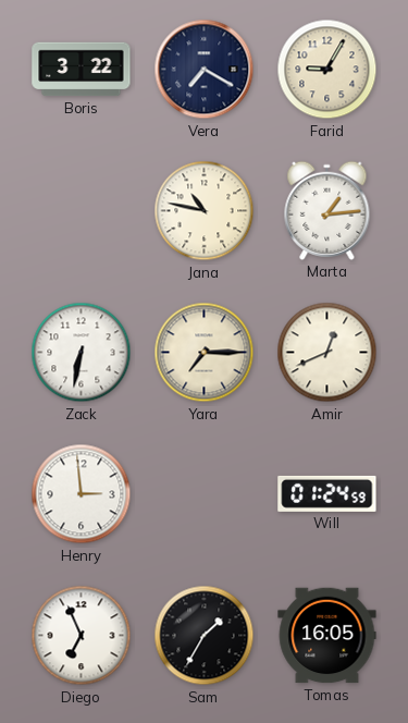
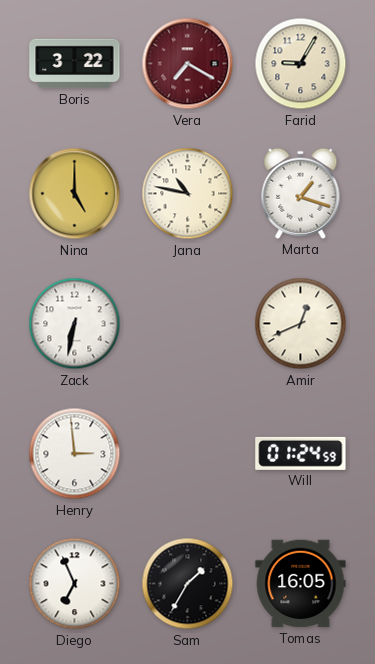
Vera dial: navy -> burgundy
Nina: none -> 5:00
Marta: 1:14 -> 1:18
Yara: 7:15 -> none
